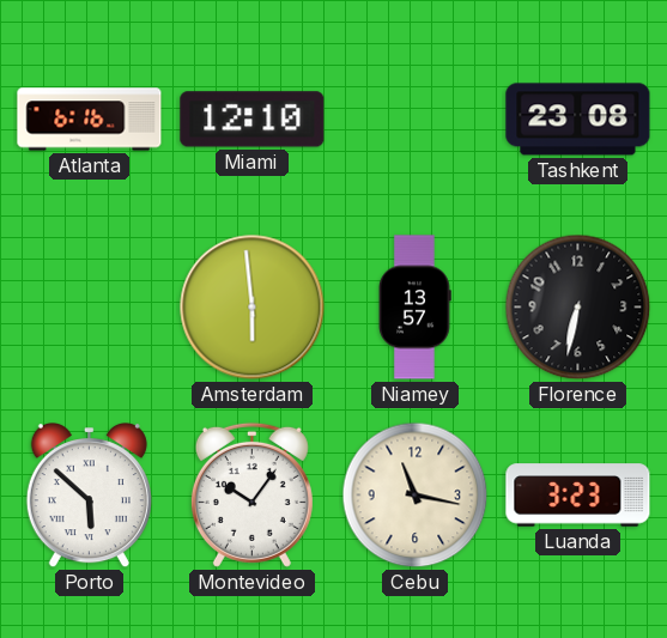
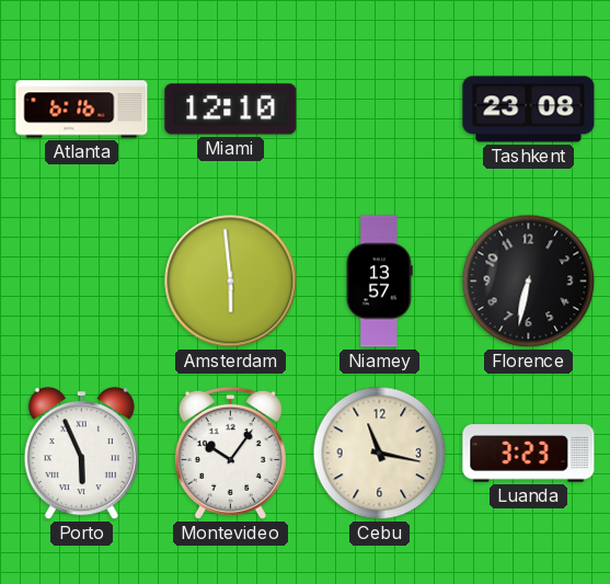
Porto: 5:52 -> 5:56
